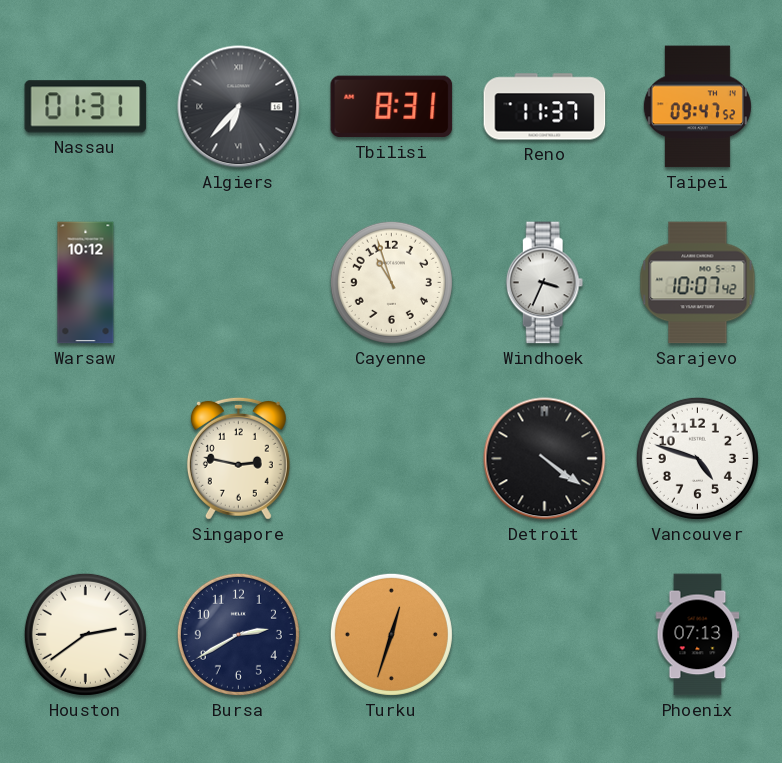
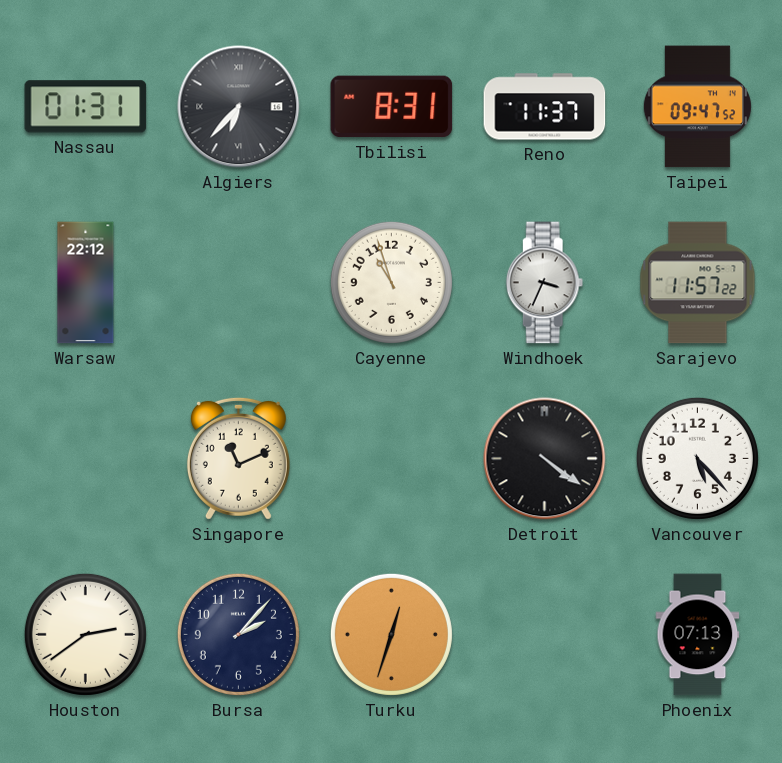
Warsaw: 10:12 -> 22:12
Sarajevo: 10:07 -> 11:57
Singapore: 2:47 -> 11:11
Vancouver: 4:48 -> 5:23
Bursa: 2:40 -> 2:07
